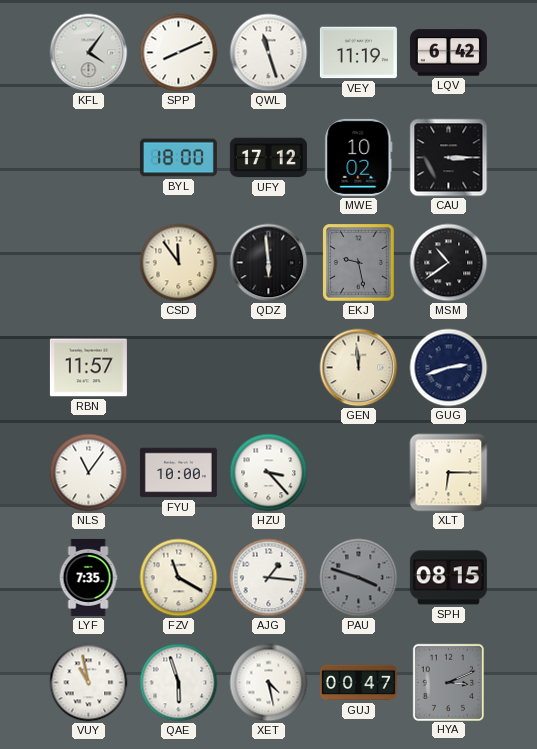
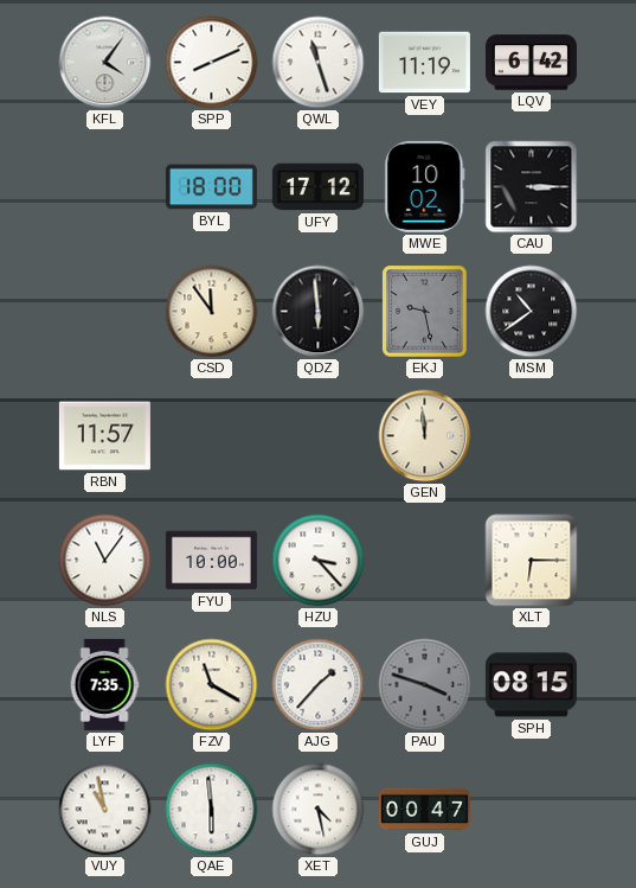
GUG: 2:42 -> none
AJG: 1:16 -> 1:37
QAE: 5:57 -> 5:59
HYA: 3:11 -> none
